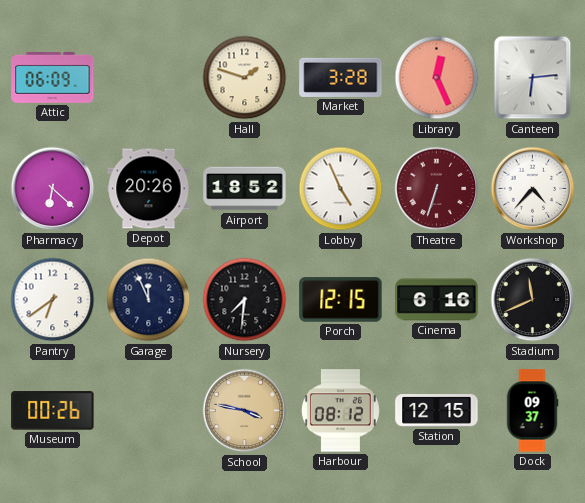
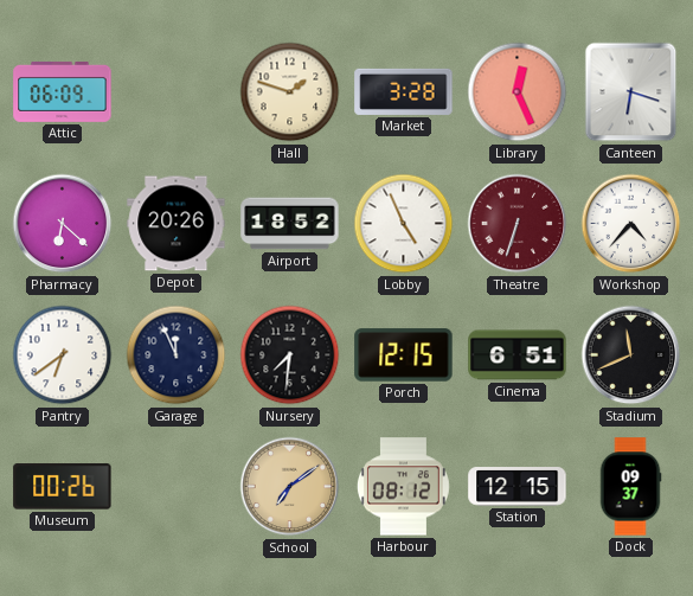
Canteen: 6:14 -> 6:18
Cinema: 6:16 -> 6:51
School: 3:47 -> 7:09
